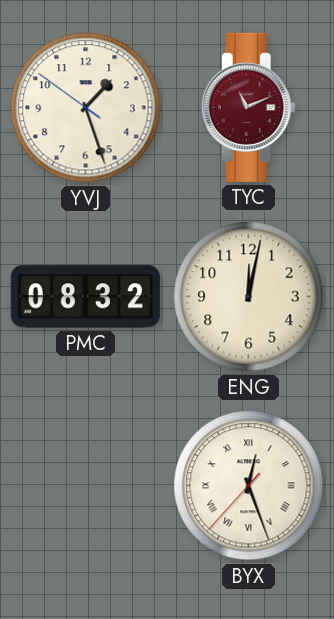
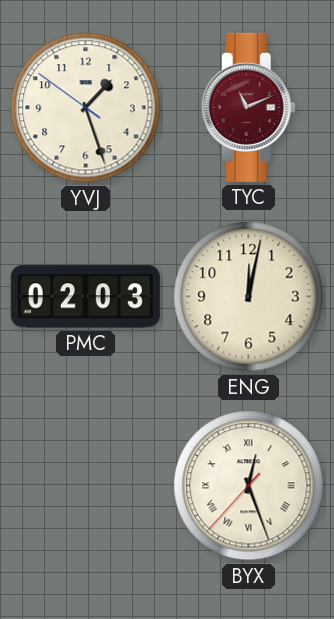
PMC: 08:32 -> 02:03
